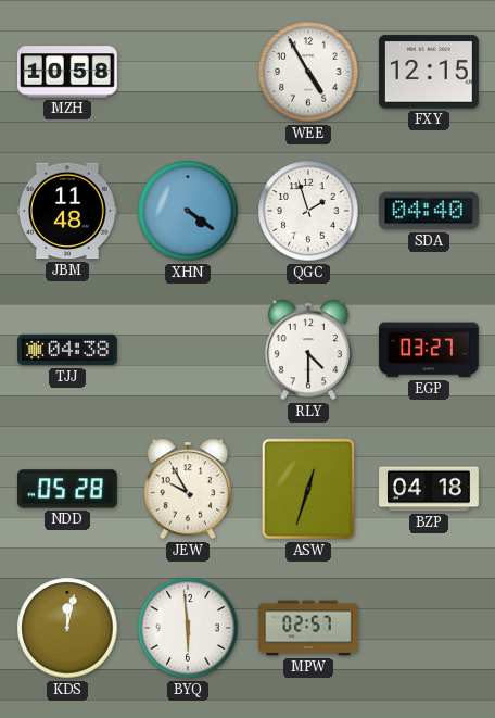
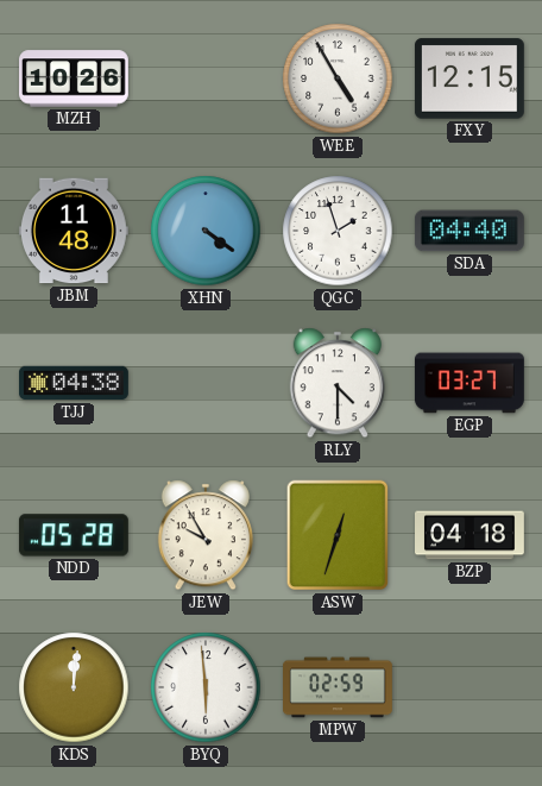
MZH: 10:58 -> 10:26
KDS: 12:02 -> 12:01
MPW: 02:57 -> 02:59
